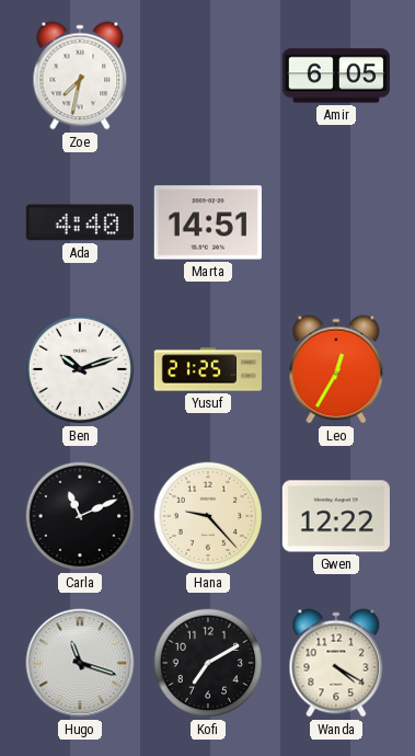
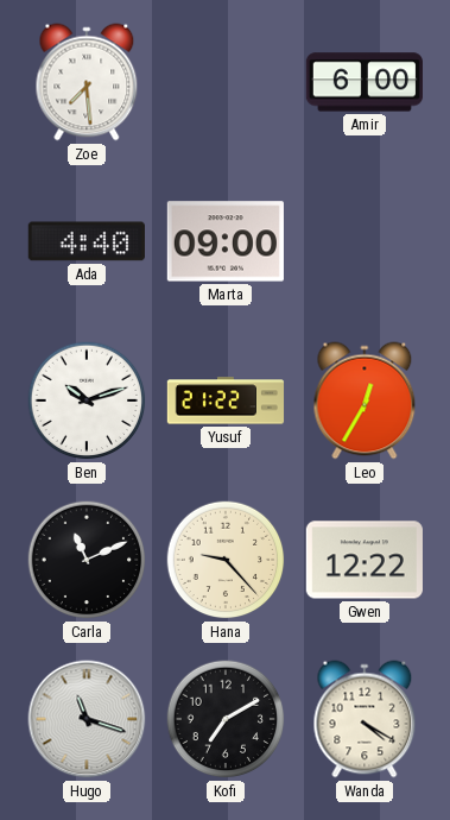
Zoe: 7:32 -> 7:29
Amir: 6:05 -> 6:00
Marta: 14:51 -> 09:00
Yusuf: 21:25 -> 21:22
